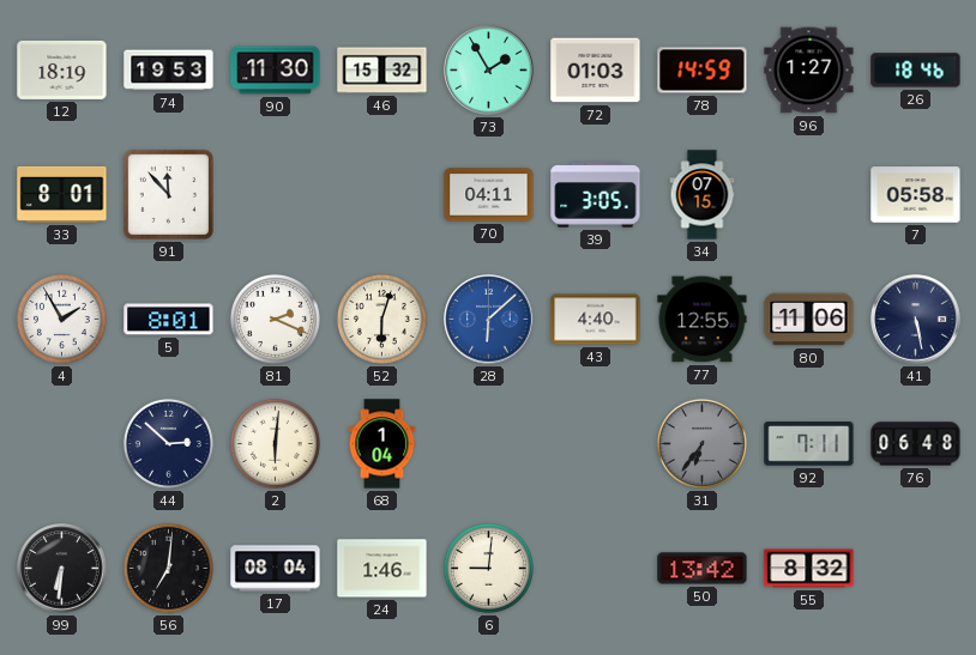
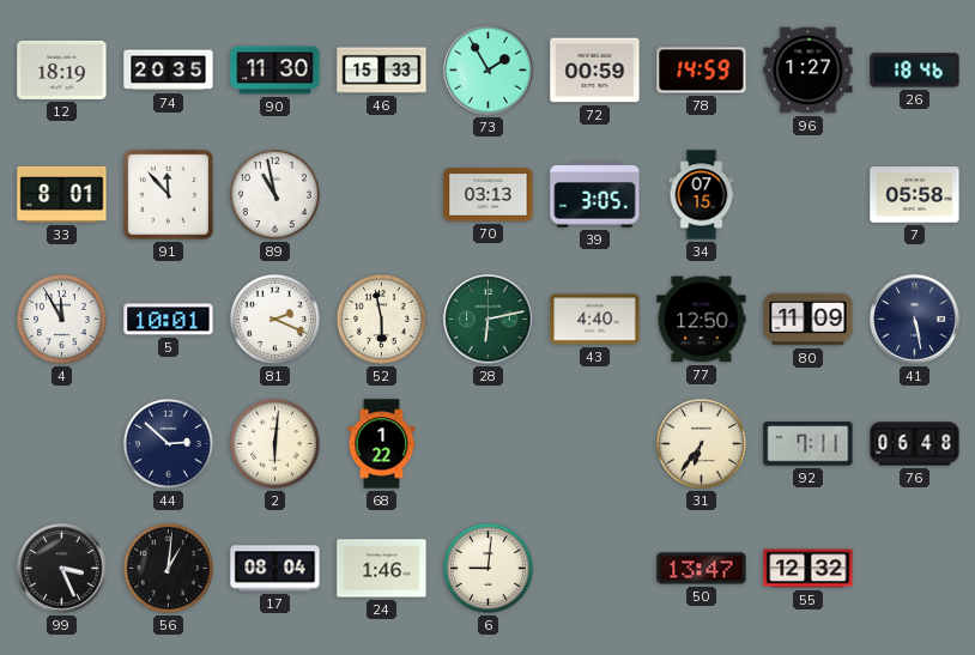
74: 19:53 -> 20:35
46: 15:32 -> 15:33
72: 01:03 -> 00:59
89: none -> 10:58
70: 04:11 -> 03:13
4: 1:55 -> 11:55
5: 8:01 -> 10:01
52: 6:03 -> 5:58
28: 6:08 -> 6:13
28 dial: blue -> green
77: 12:55 -> 12:50
80: 11:06 -> 11:09
68: 1:04 -> 1:22
31 dial: grey -> cream
99: 6:31 -> 3:26
56: 7:01 -> 1:01
50: 13:42 -> 13:47
55: 8:32 -> 12:32
